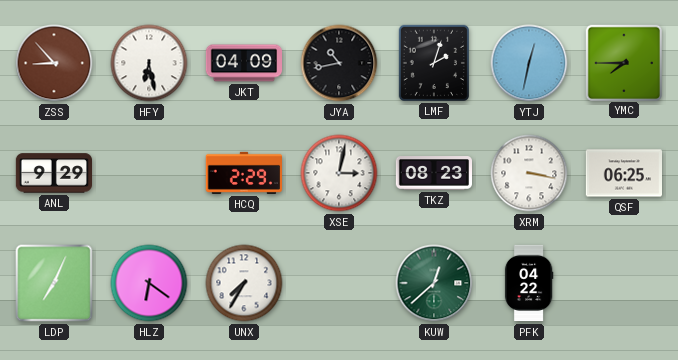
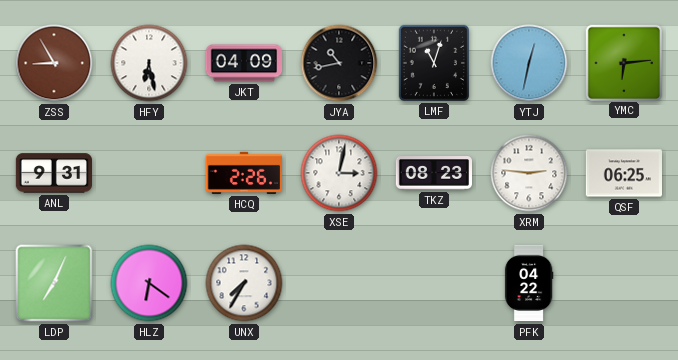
ZSS: 8:53 -> 8:55
LMF: 2:03 -> 11:03
YMC: 7:45 -> 6:14
ANL: 9:29 -> 9:31
HCQ: 2:29 -> 2:26
XRM: 3:17 -> 2:46
KUW: 12:38 -> none
